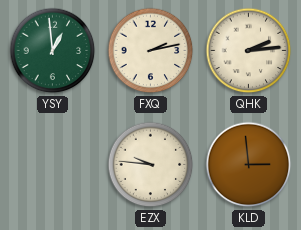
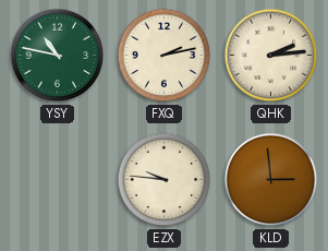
YSY: 12:59 -> 10:47
